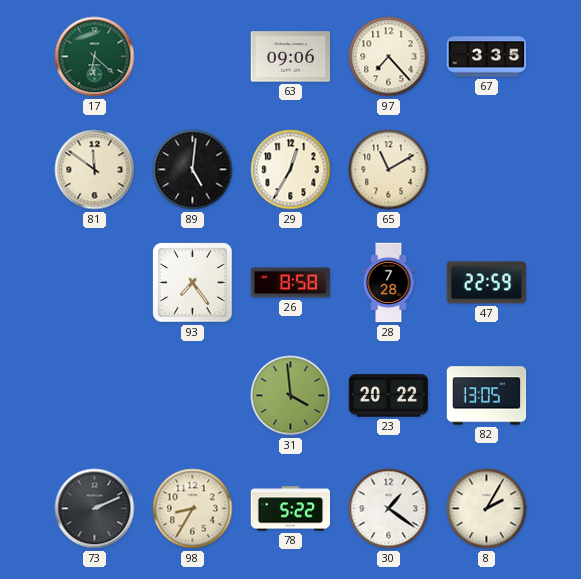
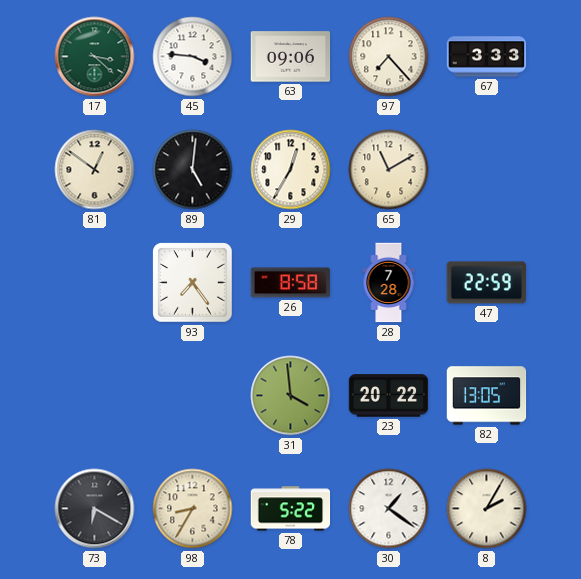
17: 6:22 -> 3:22
45: none -> 3:46
67: 3:35 -> 3:33
81: 11:51 -> 12:51
73: 2:11 -> 6:20
